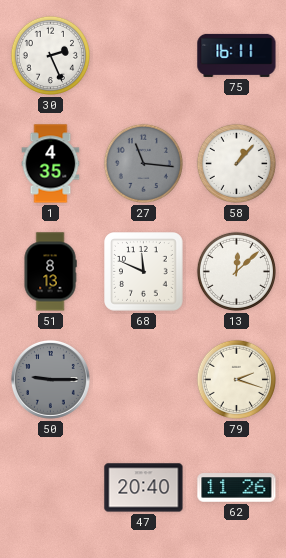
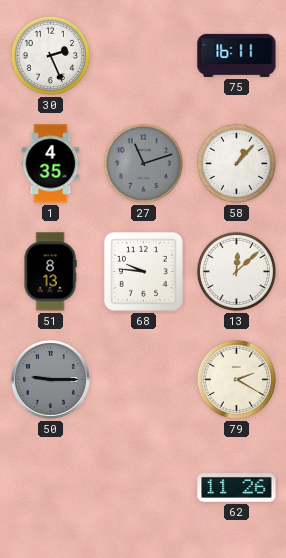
27: 11:16 -> 11:12
68: 11:49 -> 9:46
79: 2:18 -> 2:20
47: 20:40 -> none
